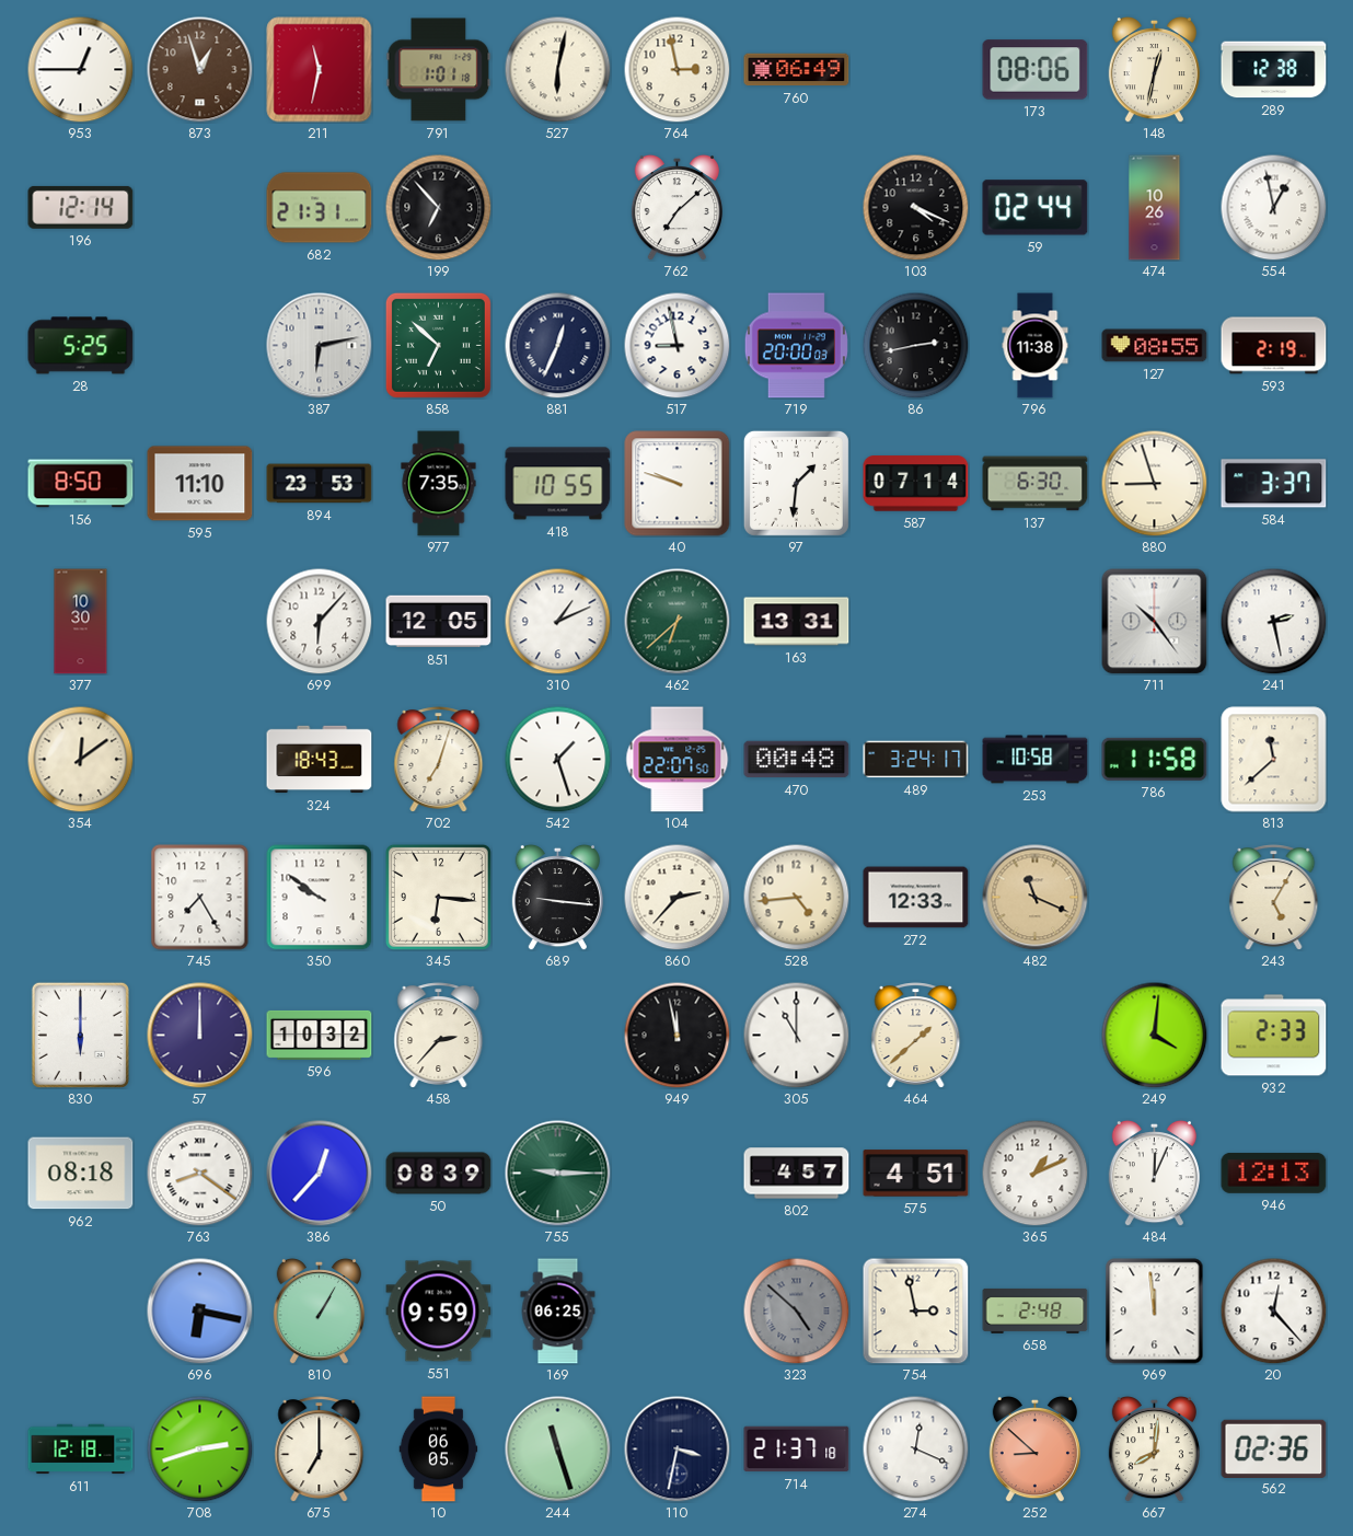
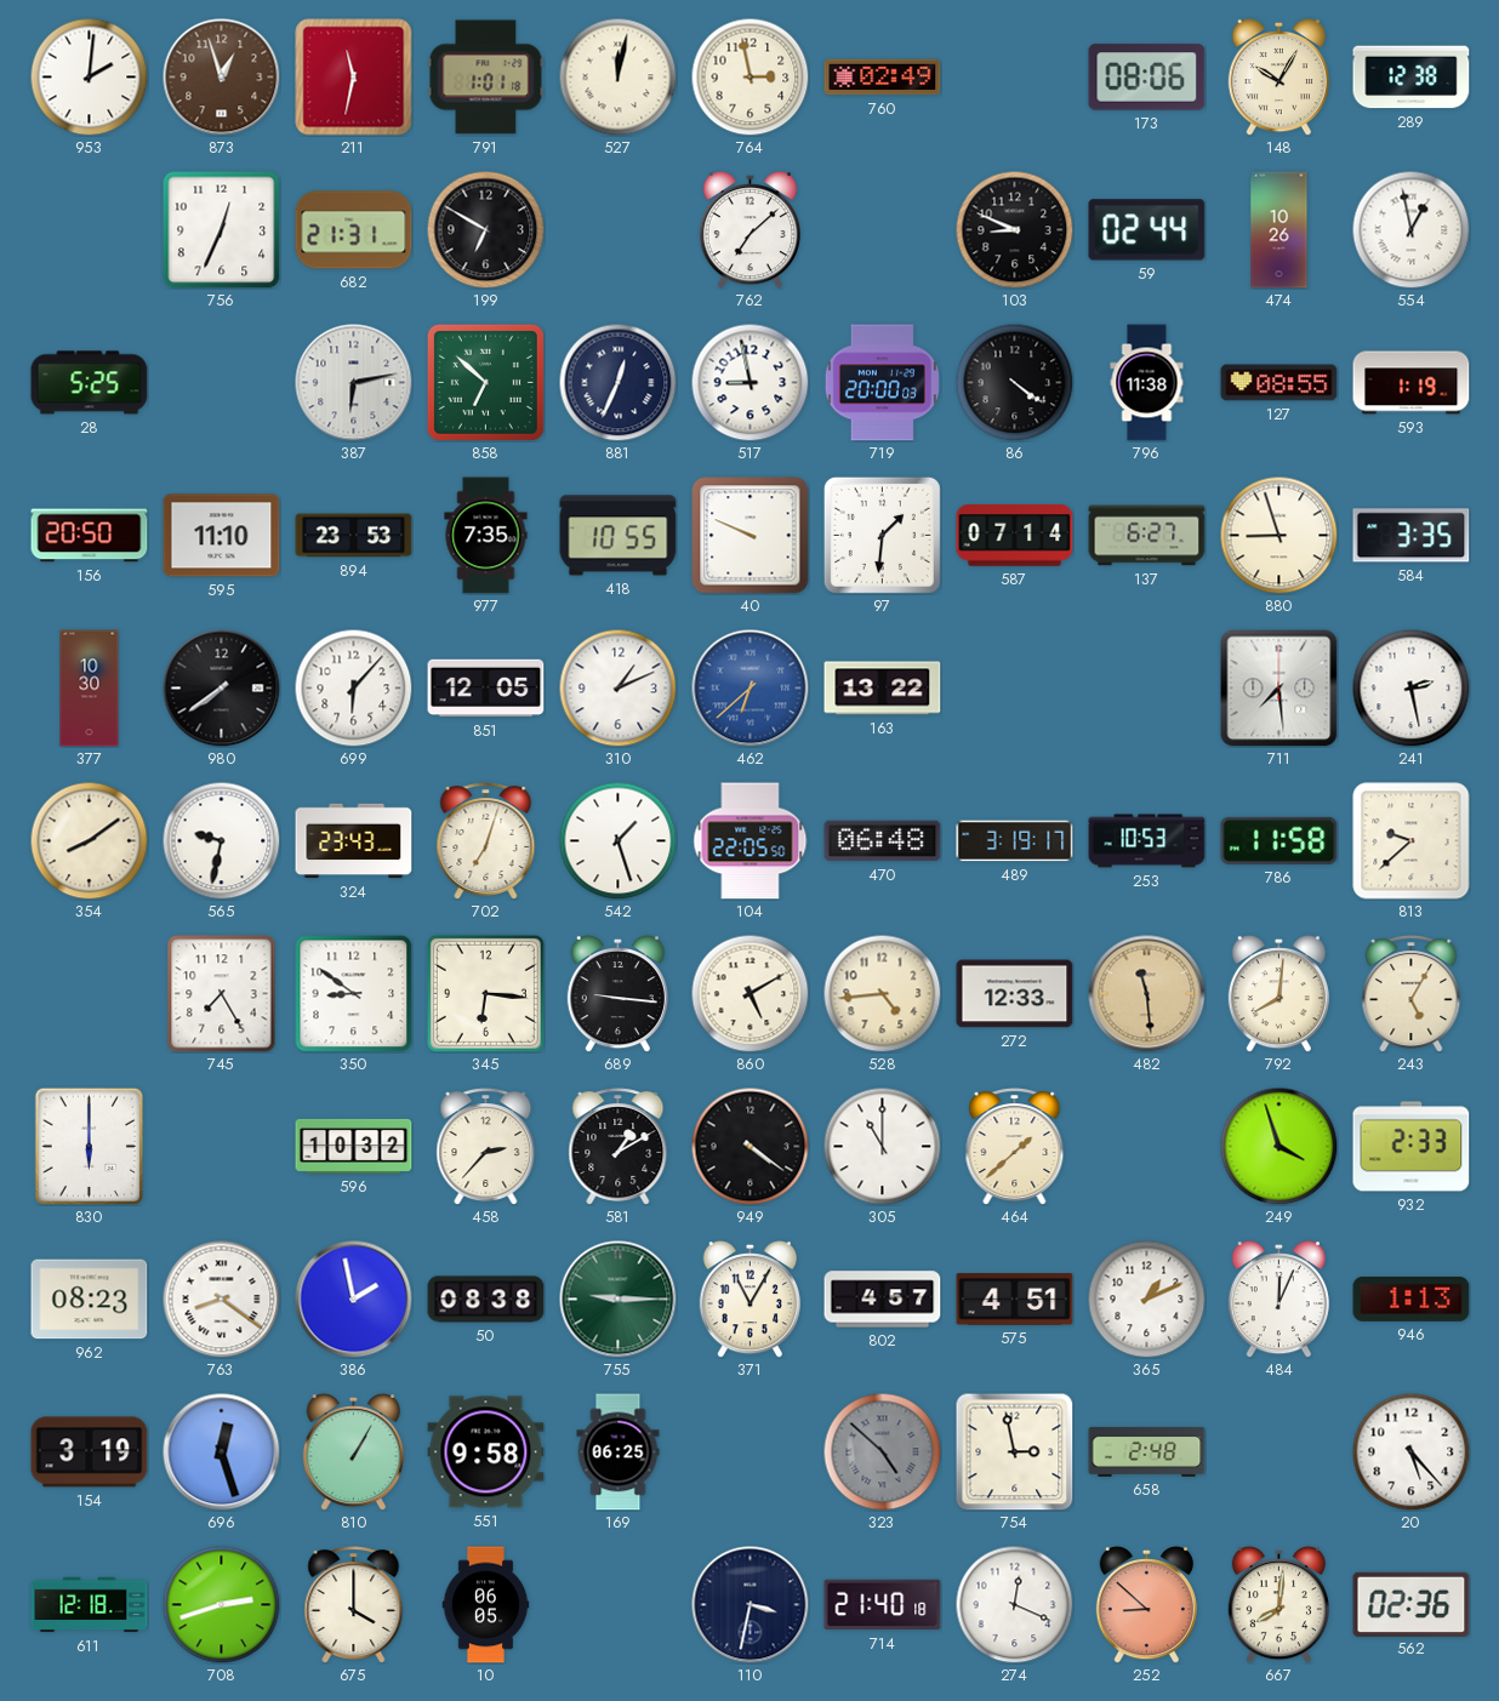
953: 12:45 -> 2:01
527: 6:02 -> 12:02
760: 06:49 -> 02:49
148: 12:32 -> 10:05
196: 12:14 -> none
756: none -> 12:34
199: 6:53 -> 6:50
103: 4:19 -> 8:49
86: 2:43 -> 4:21
593: 2:19 -> 1:19
156: 8:50 -> 20:50
40: 9:48 -> 9:49
137: 6:30 -> 6:27
584: 3:37 -> 3:35
980: none -> 7:39
462 dial: green -> blue
163: 13:31 -> 13:22
711: 10:24 -> 7:29
354: 12:09 -> 8:09
565: none -> 9:32
324: 18:43 -> 23:43
104: 22:07 -> 22:05
470: 00:48 -> 06:48
489: 3:24 -> 3:19
253: 10:58 -> 10:53
813: 11:38 -> 9:38
350: 9:51 -> 8:51
860: 2:37 -> 5:10
482: 11:19 -> 11:29
792: none -> 8:01
57: 12:00 -> none
581: none -> 1:10
949: 11:58 -> 4:21
249: 4:01 -> 3:57
962: 08:18 -> 08:23
386: 12:37 -> 1:58
50: 08:39 -> 08:38
371: none -> 11:05
946: 12:13 -> 1:13
154: none -> 3:19
696: 6:17 -> 12:27
551: 9:59 -> 9:58
969: 11:59 -> none
20: 12:23 -> 5:23
675: 7:00 -> 4:00
244: 11:27 -> none
714: 21:37 -> 21:40
